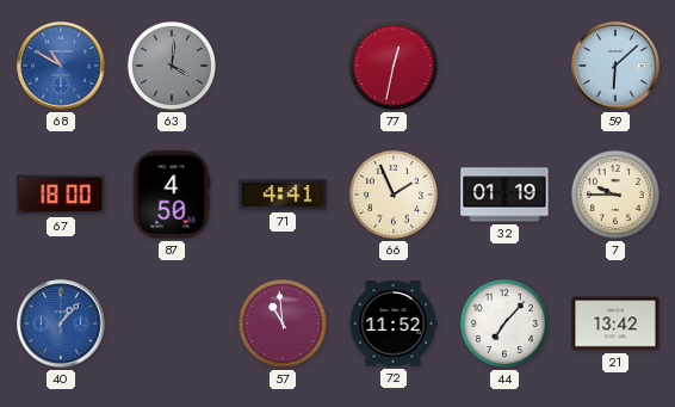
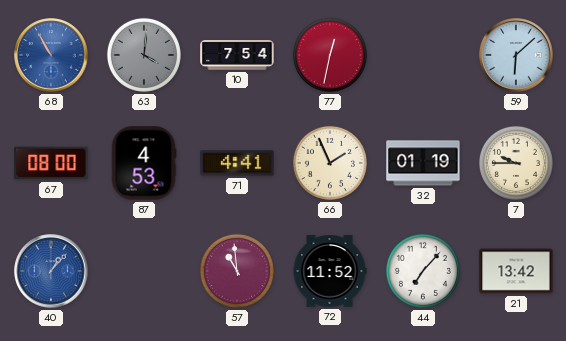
68: 10:50 -> 10:55
10: none -> 7:54
67: 18:00 -> 08:00
87: 4:50 -> 4:53
